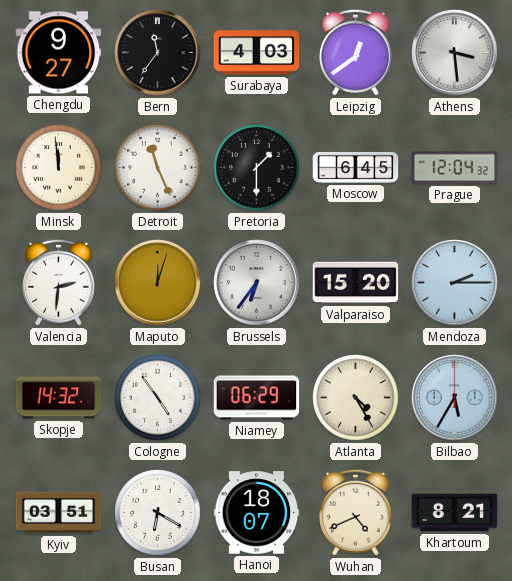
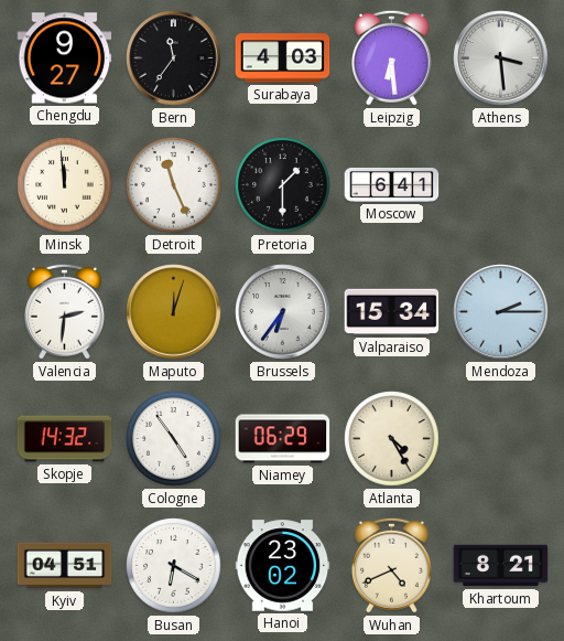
Leipzig: 12:39 -> 6:29
Moscow: 6:45 -> 6:41
Prague: 12:04 -> none
Valparaiso: 15:20 -> 15:34
Bilbao: 5:35 -> none
Kyiv: 03:51 -> 04:51
Hanoi: 18:07 -> 23:02
